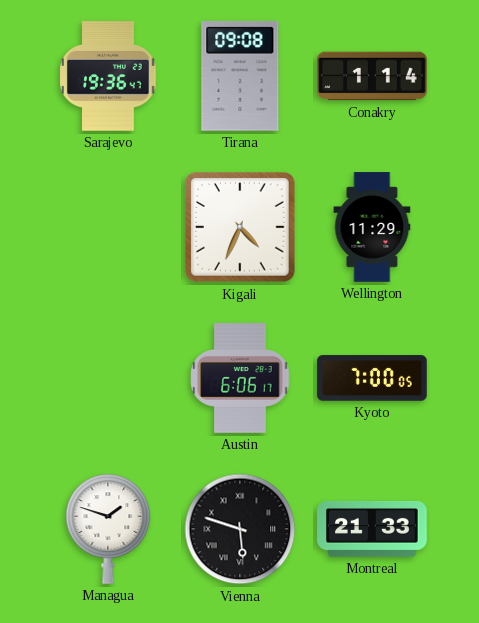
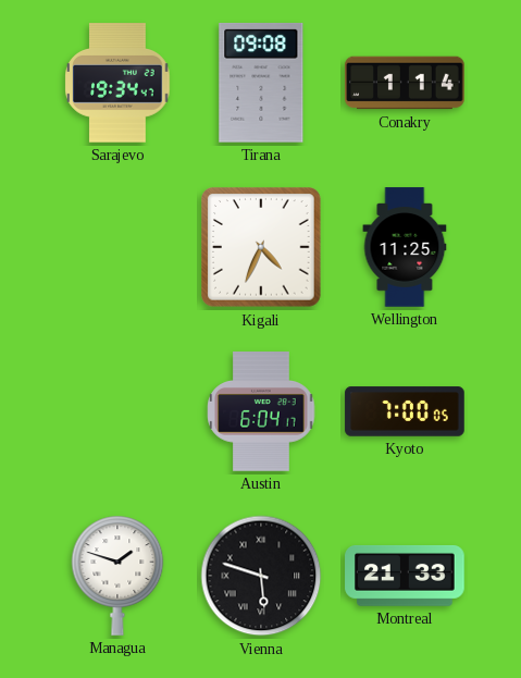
Sarajevo: 19:36 -> 19:34
Wellington: 11:29 -> 11:25
Austin: 6:06 -> 6:04
